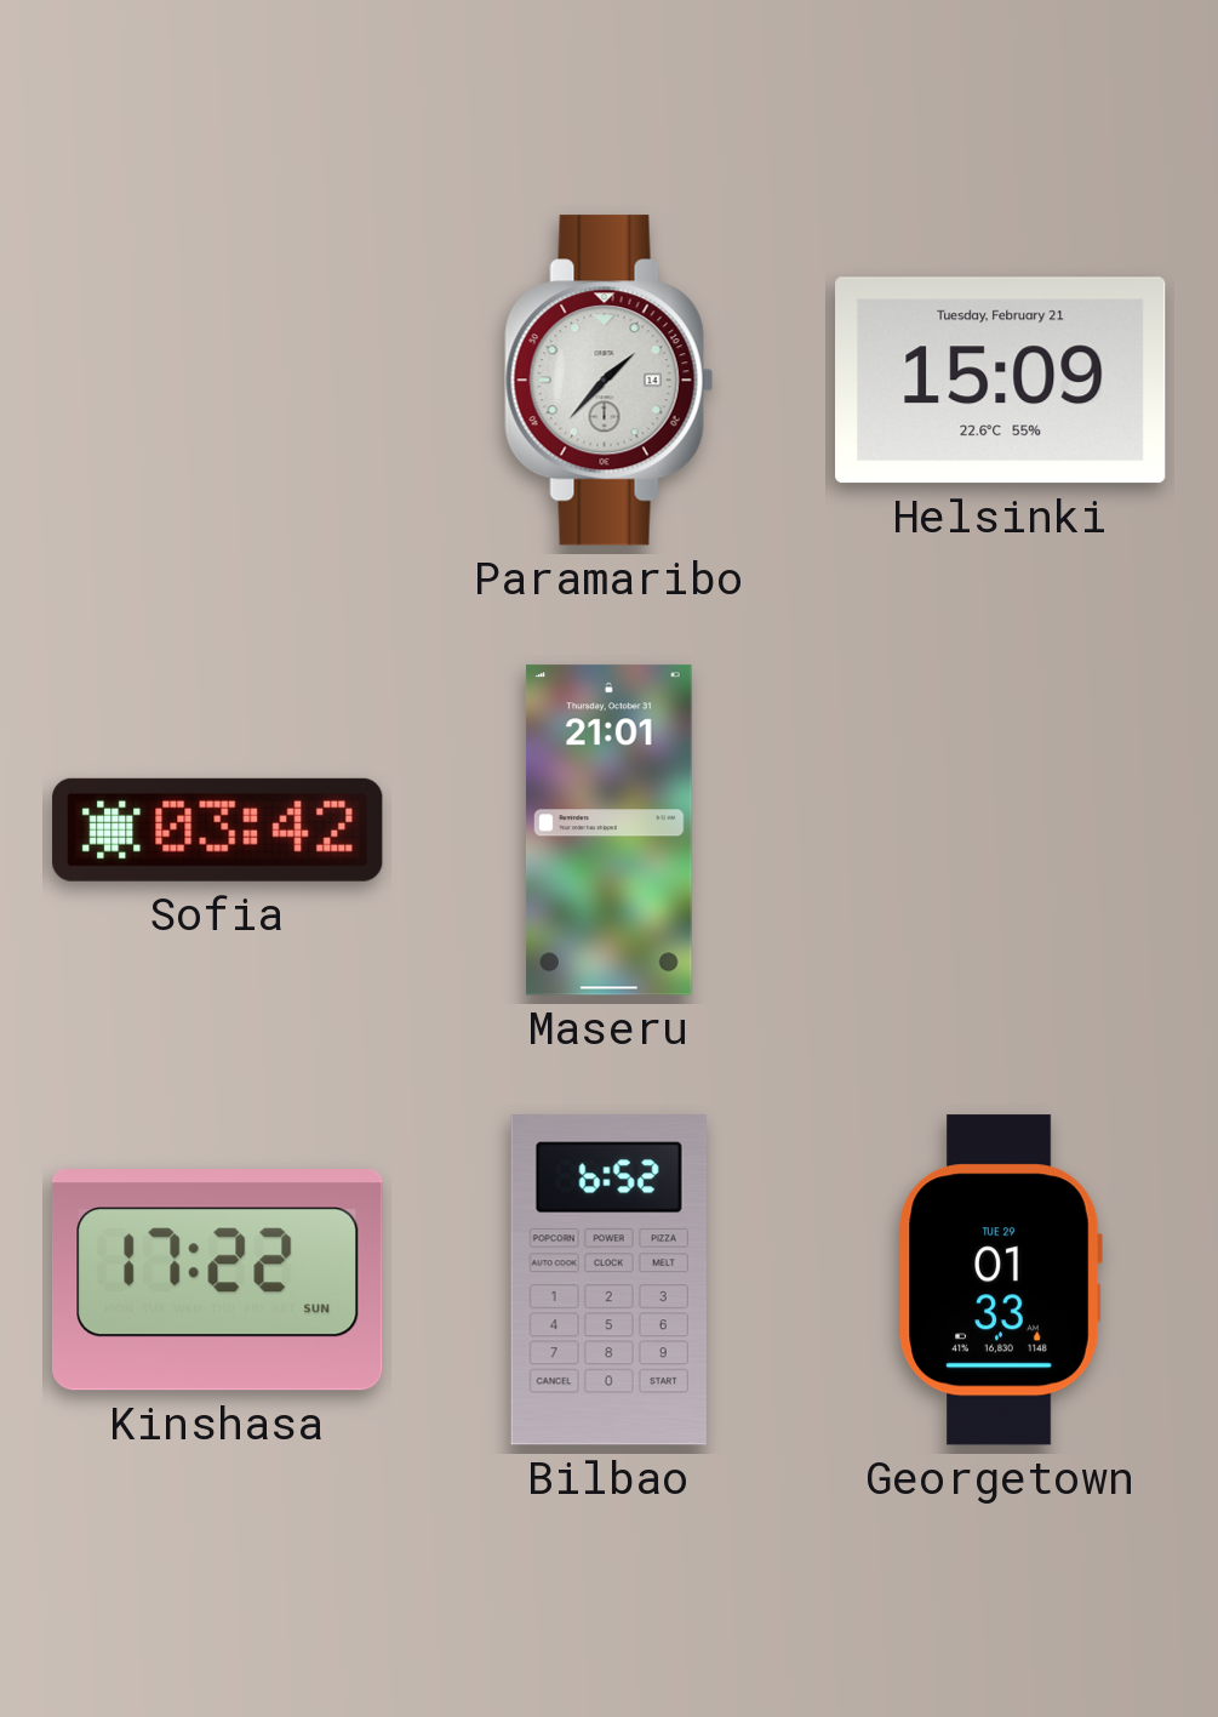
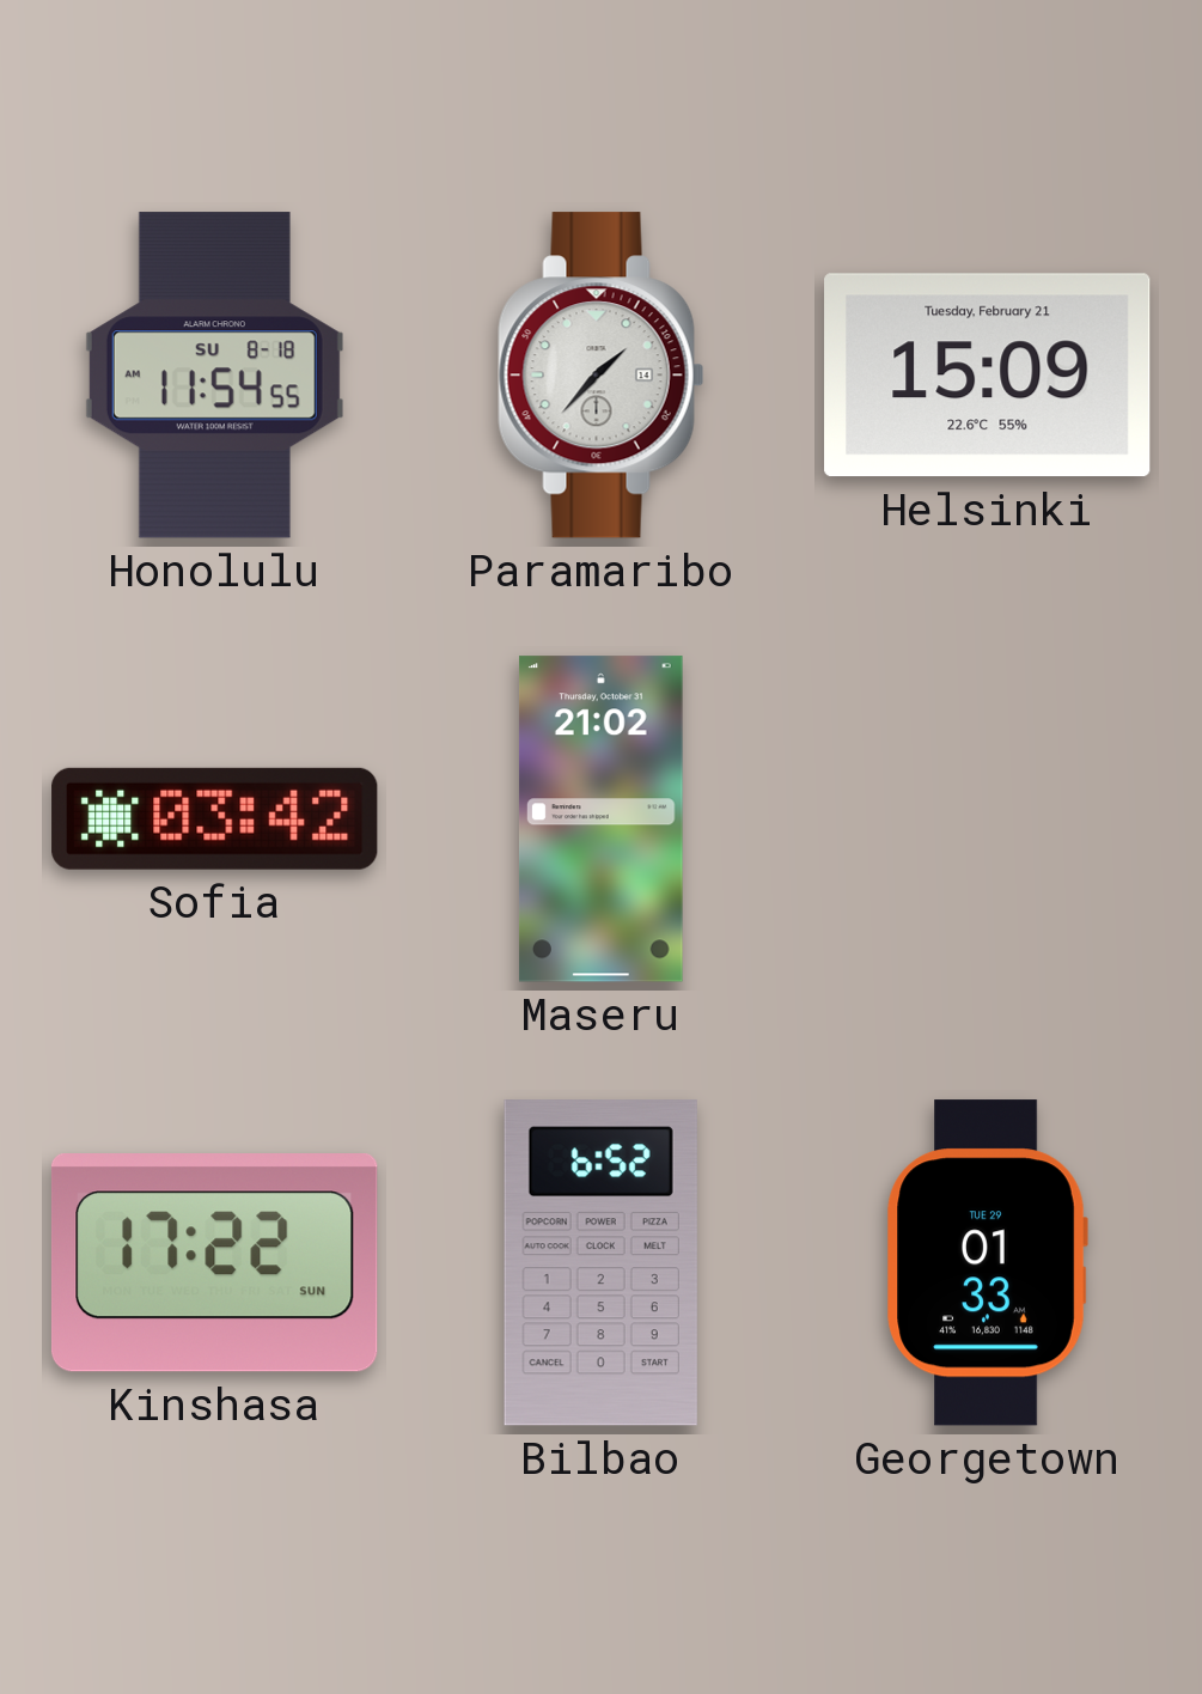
Honolulu: none -> 11:54
Maseru: 21:01 -> 21:02
